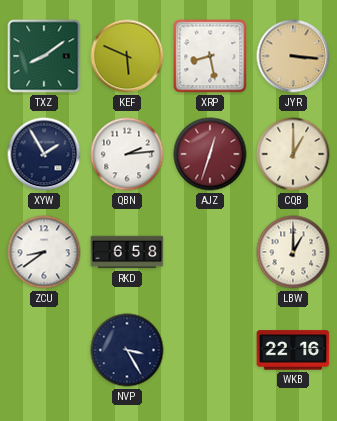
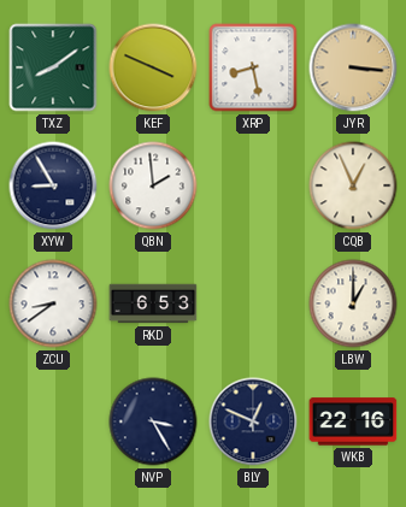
KEF: 5:49 -> 3:49
XYW: 1:55 -> 8:55
QBN: 2:14 -> 1:59
AJZ: 12:33 -> none
CQB: 1:00 -> 12:56
RKD: 6:58 -> 6:53
BLY: none -> 12:49
